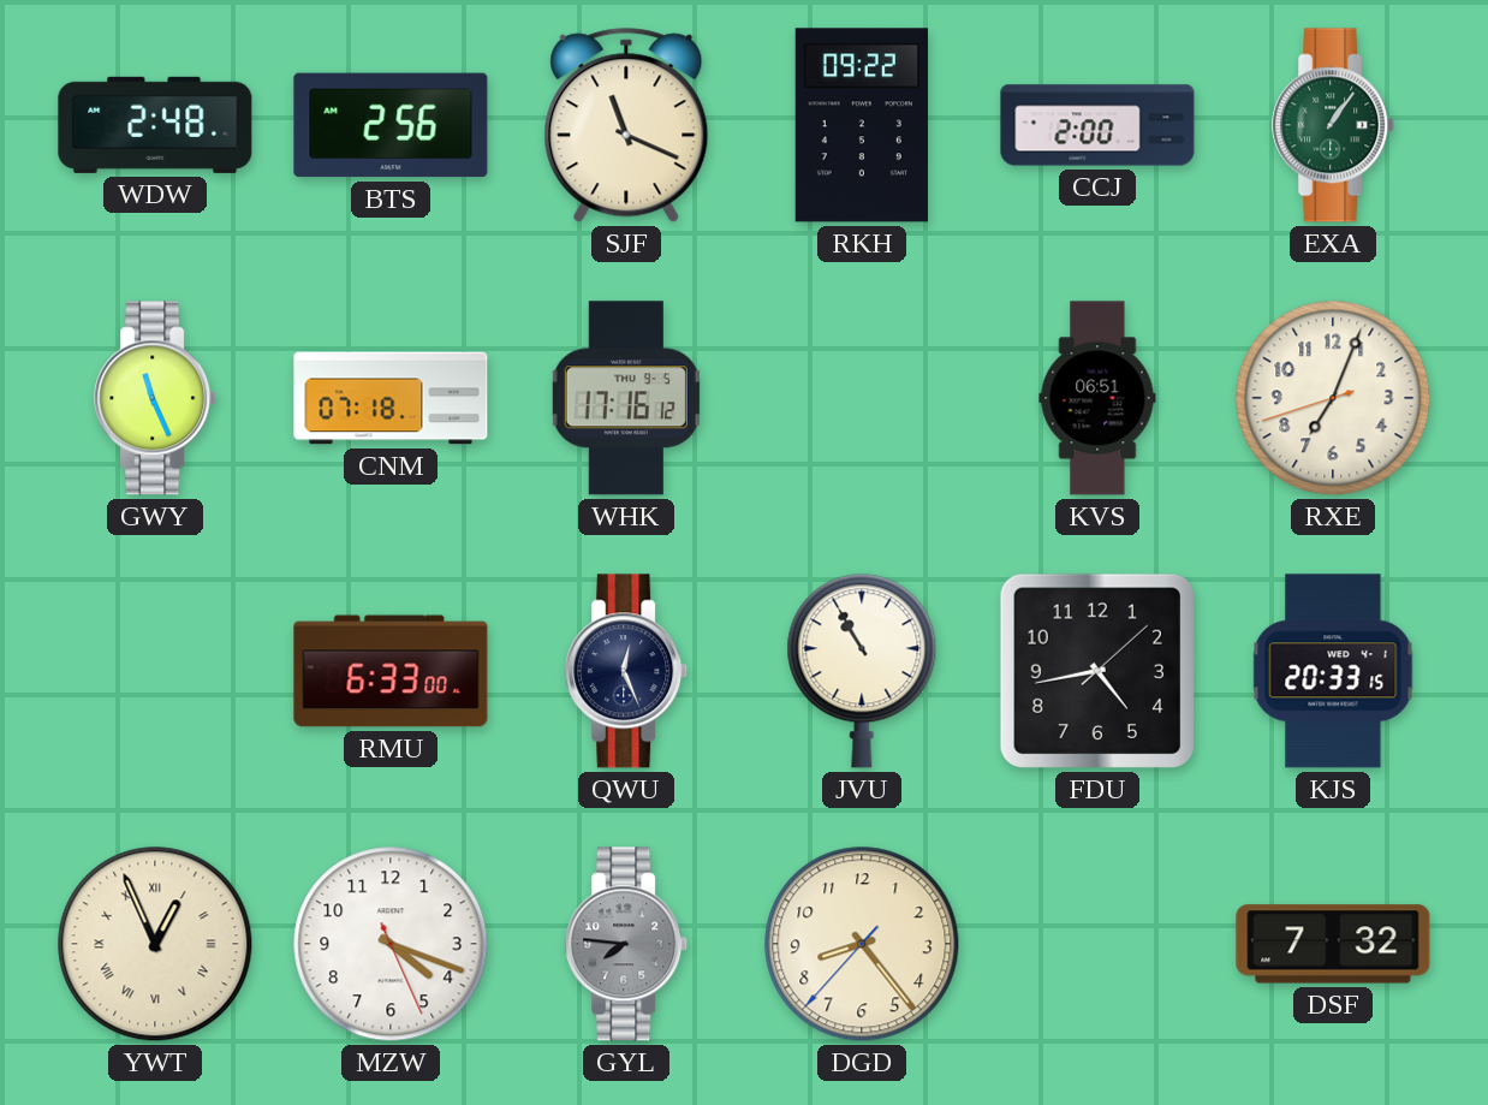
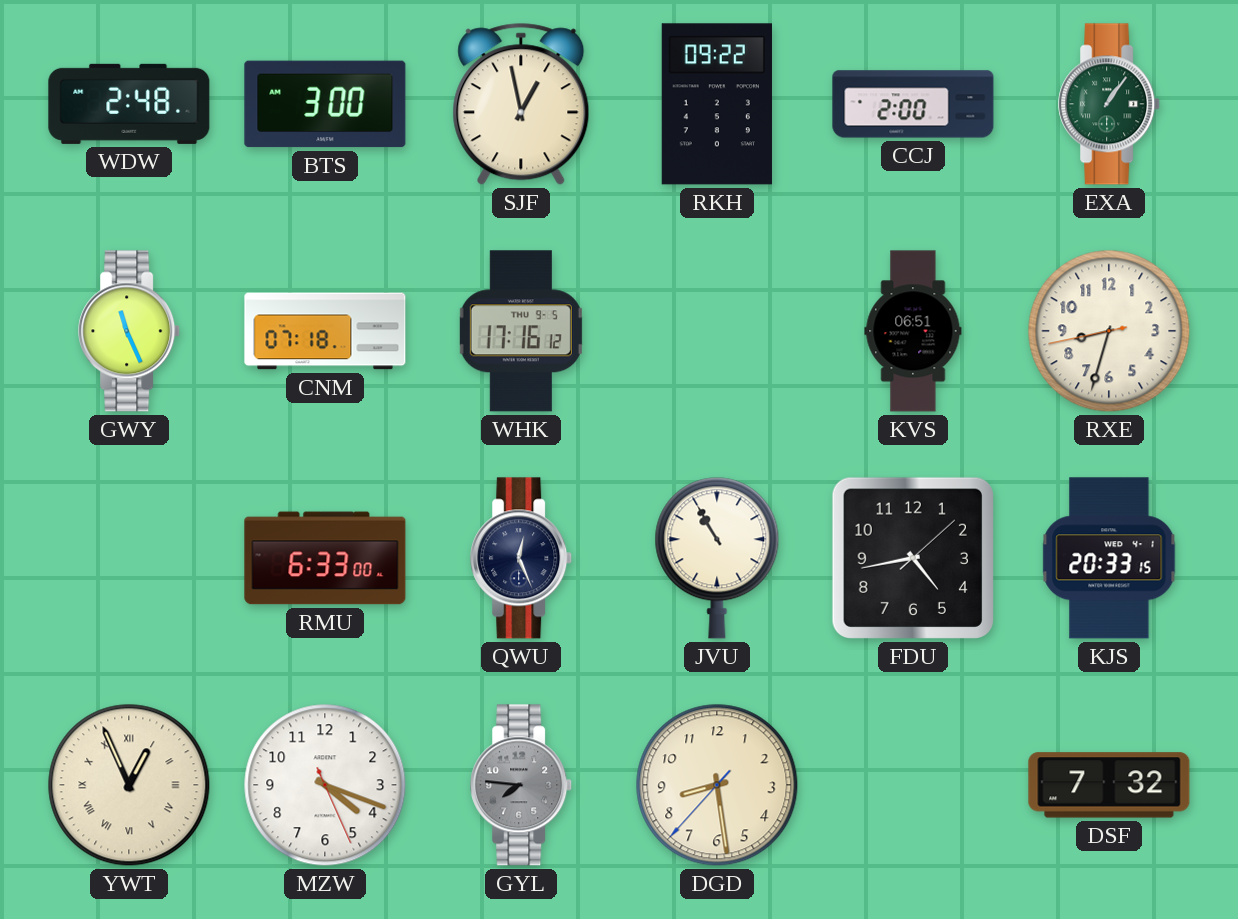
BTS: 2:56 -> 3:00
SJF: 11:19 -> 12:58
RXE: 7:03 -> 8:32
DGD: 8:23 -> 8:28
